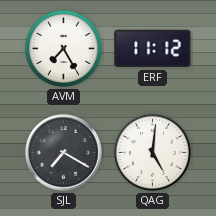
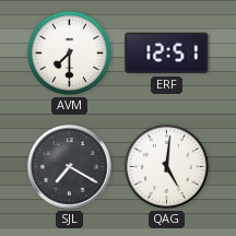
AVM: 7:25 -> 7:30
ERF: 11:12 -> 12:51
